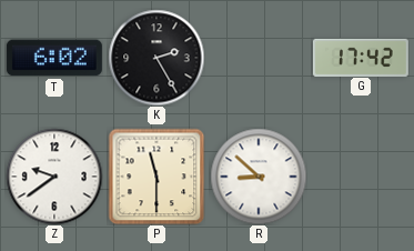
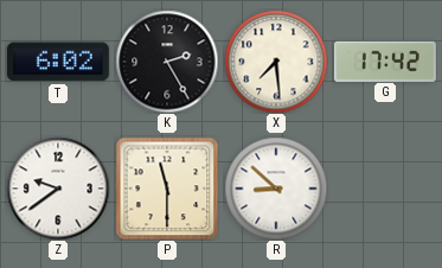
X: none -> 7:29
